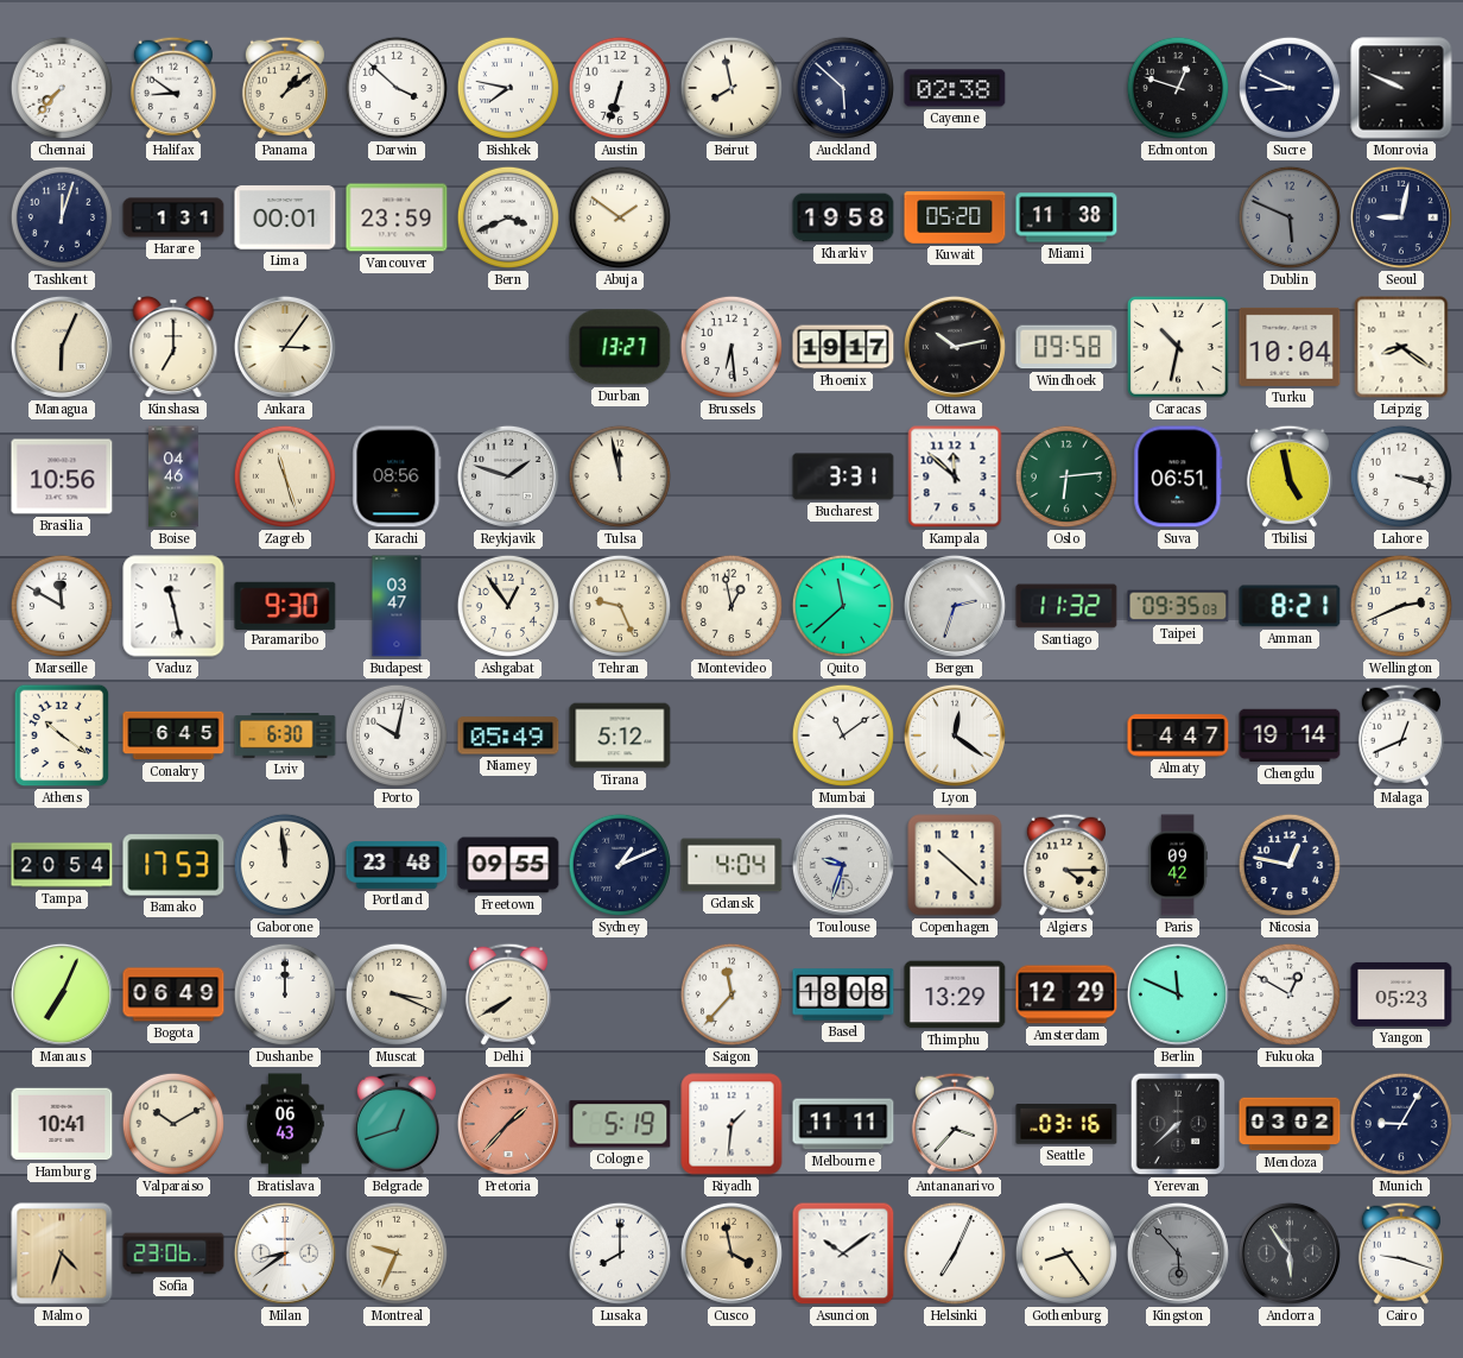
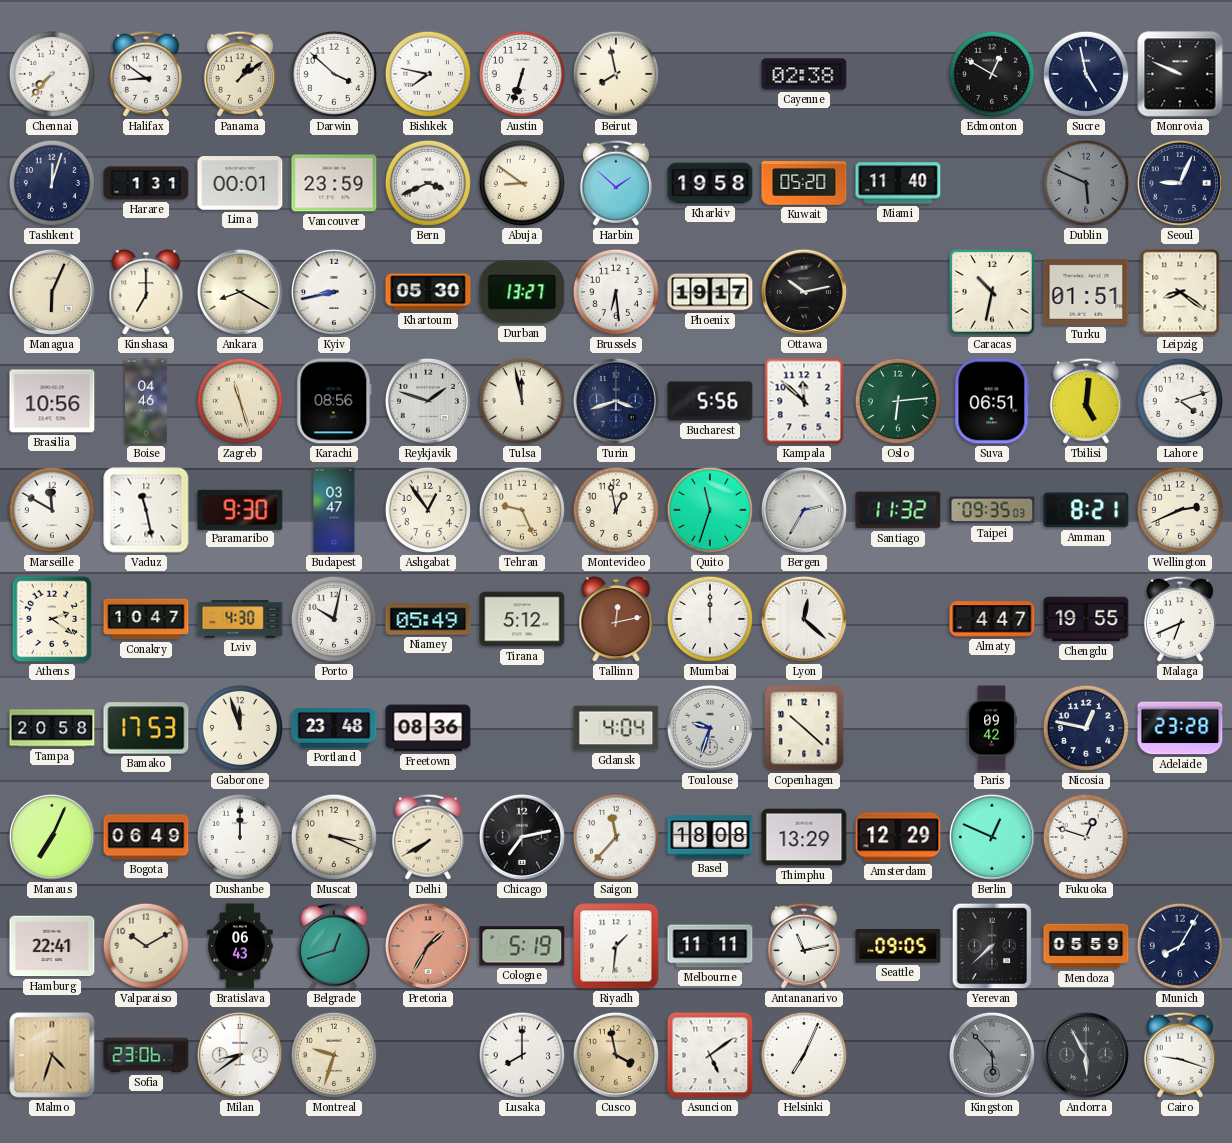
Auckland: 5:52 -> none
Edmonton: 12:48 -> 12:50
Sucre: 8:49 -> 4:58
Abuja: 1:51 -> 8:51
Harbin: none -> 1:52
Miami: 11:38 -> 11:40
Seoul: 9:02 -> 9:04
Ankara: 3:06 -> 8:20
Kyiv: none -> 8:43
Khartoum: none -> 05:30
Windhoek: 09:58 -> none
Turku: 10:04 -> 01:51
Turin: none -> 3:42
Bucharest: 3:31 -> 5:56
Tbilisi: 4:58 -> 5:01
Lahore: 3:18 -> 4:12
Quito: 11:38 -> 11:33
Bergen: 2:33 -> 2:35
Athens: 10:21 -> 2:21
Conakry: 6:45 -> 10:47
Lviv: 6:30 -> 4:30
Tallinn: none -> 12:13
Mumbai: 11:09 -> 12:00
Lyon: 12:21 -> 12:22
Chengdu: 19:14 -> 19:55
Malaga: 12:41 -> 6:41
Tampa: 20:54 -> 20:58
Gaborone: 11:59 -> 11:57
Freetown: 09:55 -> 08:36
Sydney: 1:11 -> none
Algiers: 4:15 -> none
Adelaide: none -> 23:28
Chicago: none -> 7:13
Berlin: 11:49 -> 12:49
Fukuoka: 12:50 -> 12:48
Yangon: 05:23 -> none
Hamburg: 10:41 -> 22:41
Pretoria: 1:37 -> 1:35
Antananarivo: 3:37 -> 11:13
Seattle: 03:16 -> 09:05
Mendoza: 03:02 -> 05:59
Munich: 9:05 -> 8:05
Montreal: 9:34 -> 9:33
Asuncion: 10:09 -> 5:09
Gothenburg: 8:24 -> none
Andorra: 5:54 -> 5:55
